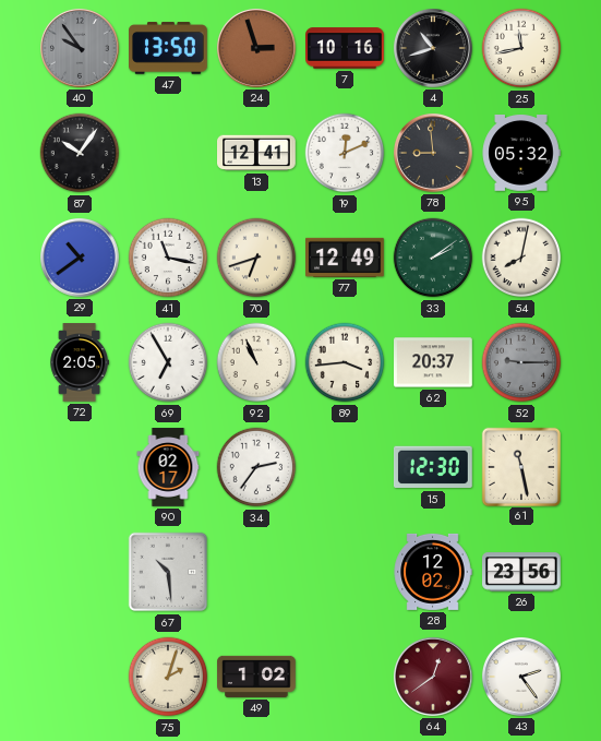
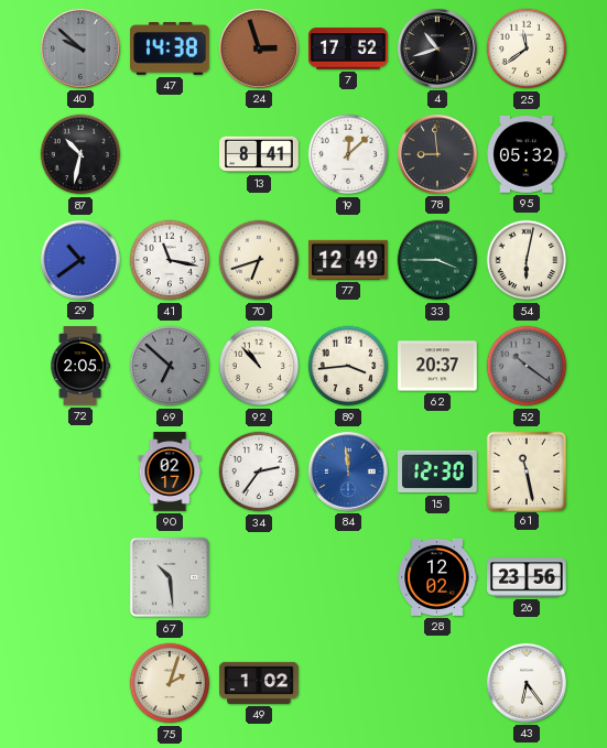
40: 9:54 -> 9:52
47: 13:50 -> 14:38
7: 10:16 -> 17:52
25: 11:43 -> 11:39
87: 10:06 -> 10:32
13: 12:41 -> 8:41
19: 12:11 -> 12:08
33: 2:09 -> 3:45
54: 8:02 -> 6:02
69: 6:55 -> 6:52
69 dial: white -> grey
92: 10:56 -> 10:53
52: 9:15 -> 10:21
84: none -> 11:59
64: 12:39 -> none
43: 2:24 -> 6:24
